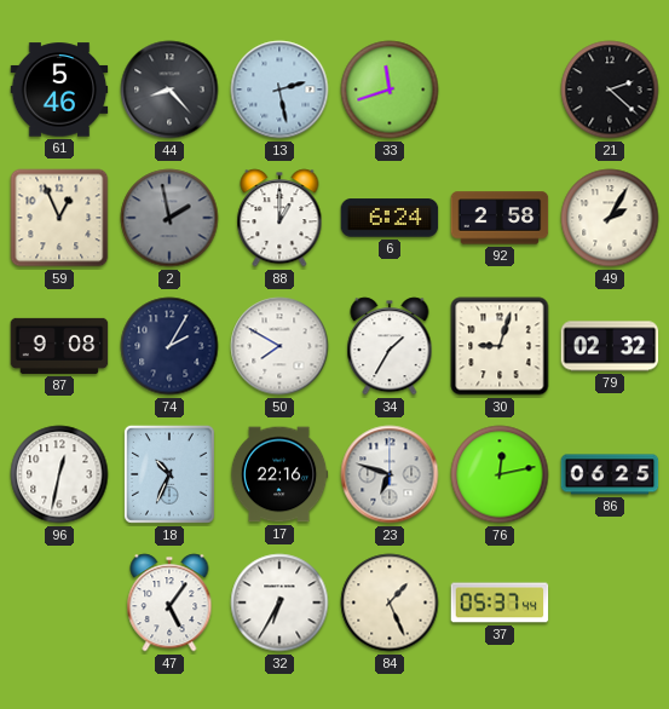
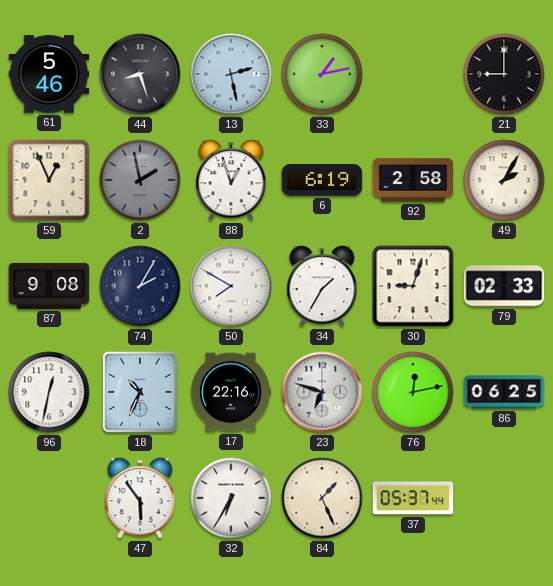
44: 8:23 -> 8:27
33: 11:42 -> 1:13
21: 2:22 -> 9:00
88: 1:00 -> 12:57
6: 6:24 -> 6:19
79: 02:32 -> 02:33
47: 5:06 -> 5:54
